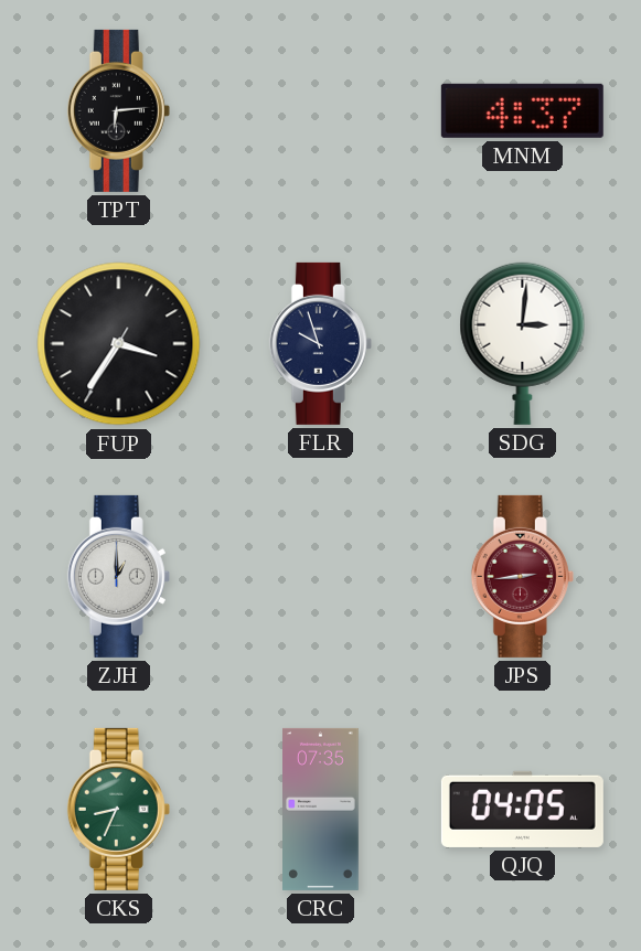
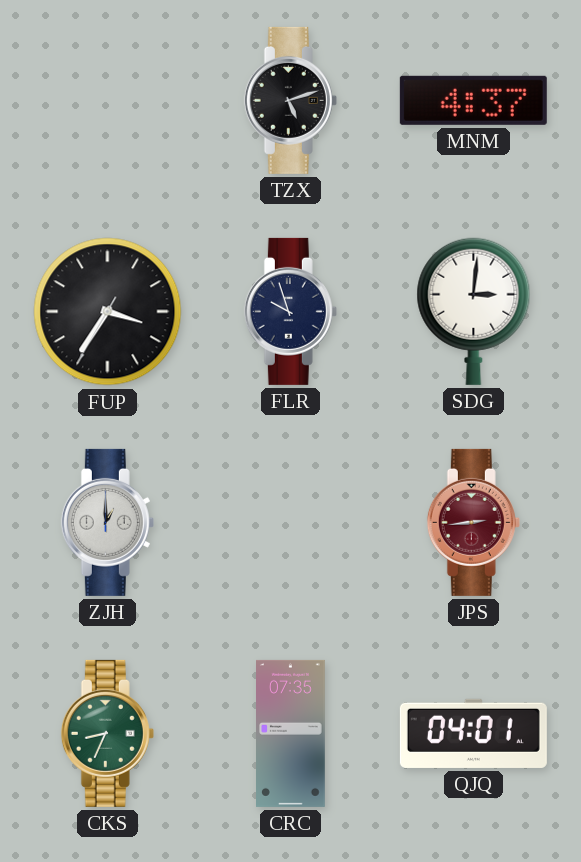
TPT: 6:14 -> none
TZX: none -> 5:12
QJQ: 04:05 -> 04:01
